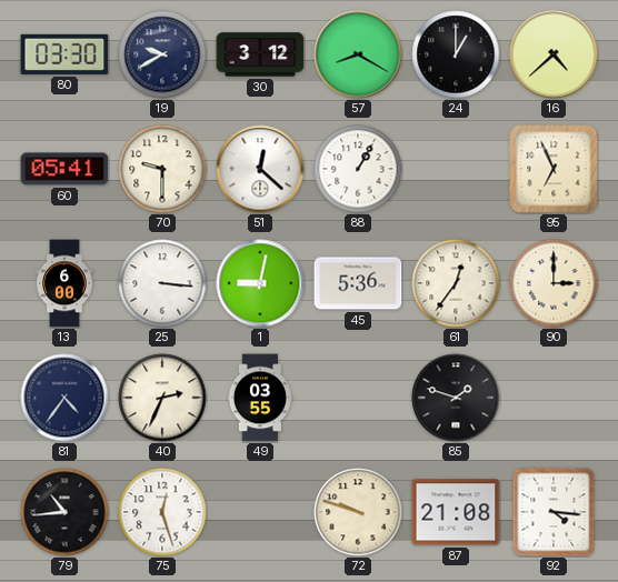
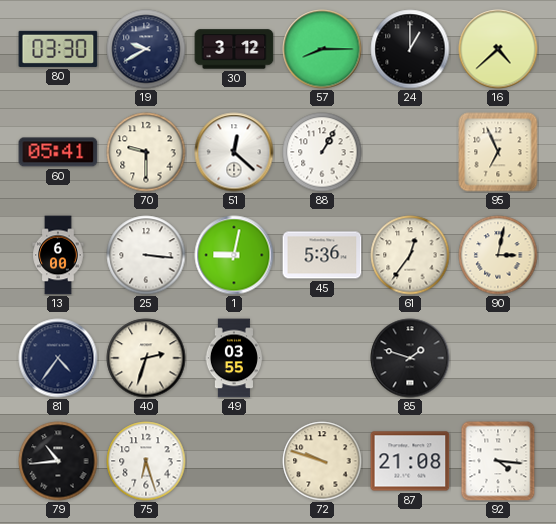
57: 8:20 -> 8:15
90: 3:00 -> 3:02
40: 2:34 -> 2:33
75: 12:27 -> 6:27
